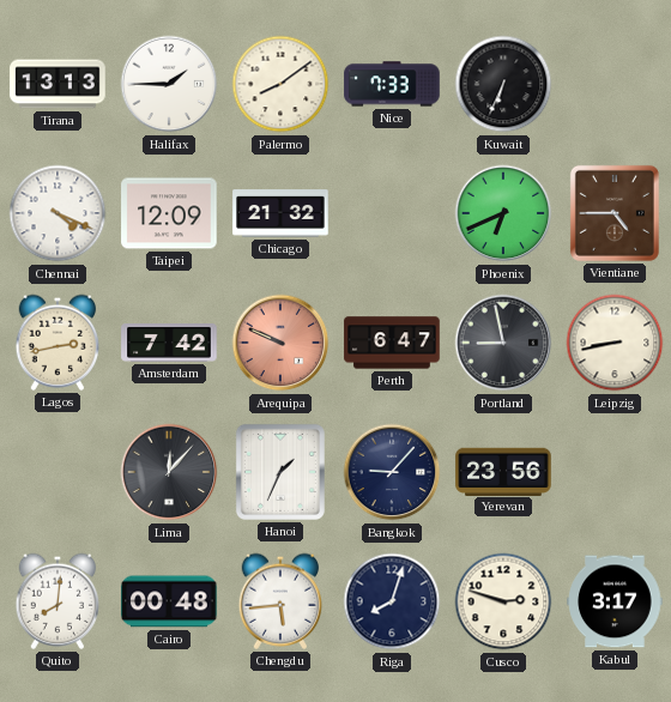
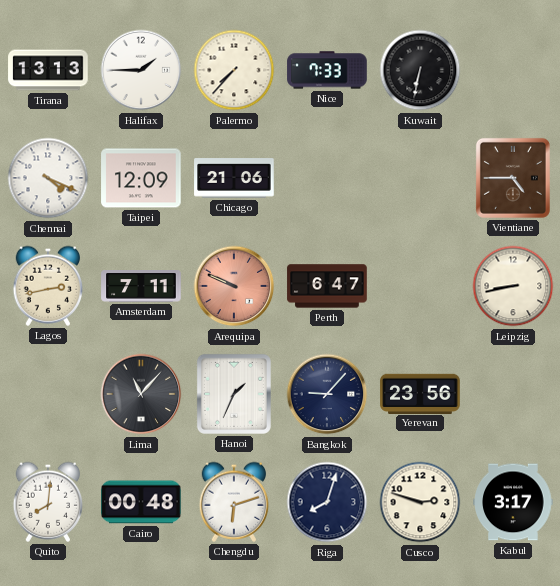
Palermo: 8:09 -> 7:37
Kuwait: 6:34 -> 6:32
Chicago: 21:32 -> 21:06
Phoenix: 6:41 -> none
Amsterdam: 7:42 -> 7:11
Portland: 8:58 -> none
Lima: 12:07 -> 11:07
Chengdu: 5:44 -> 6:12
